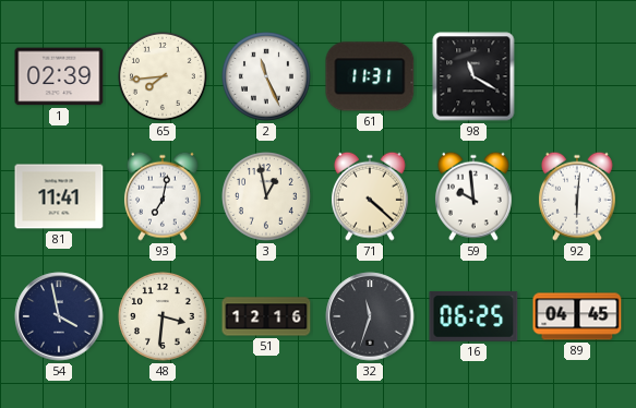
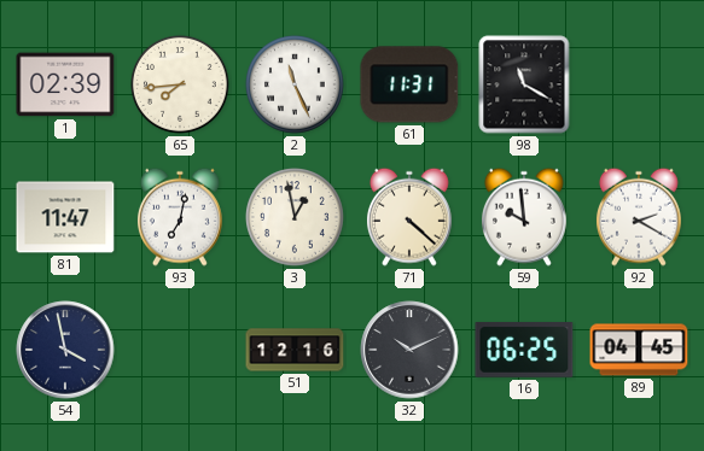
81: 11:41 -> 11:47
92: 6:01 -> 2:20
48: 3:31 -> none
32: 11:33 -> 10:11
